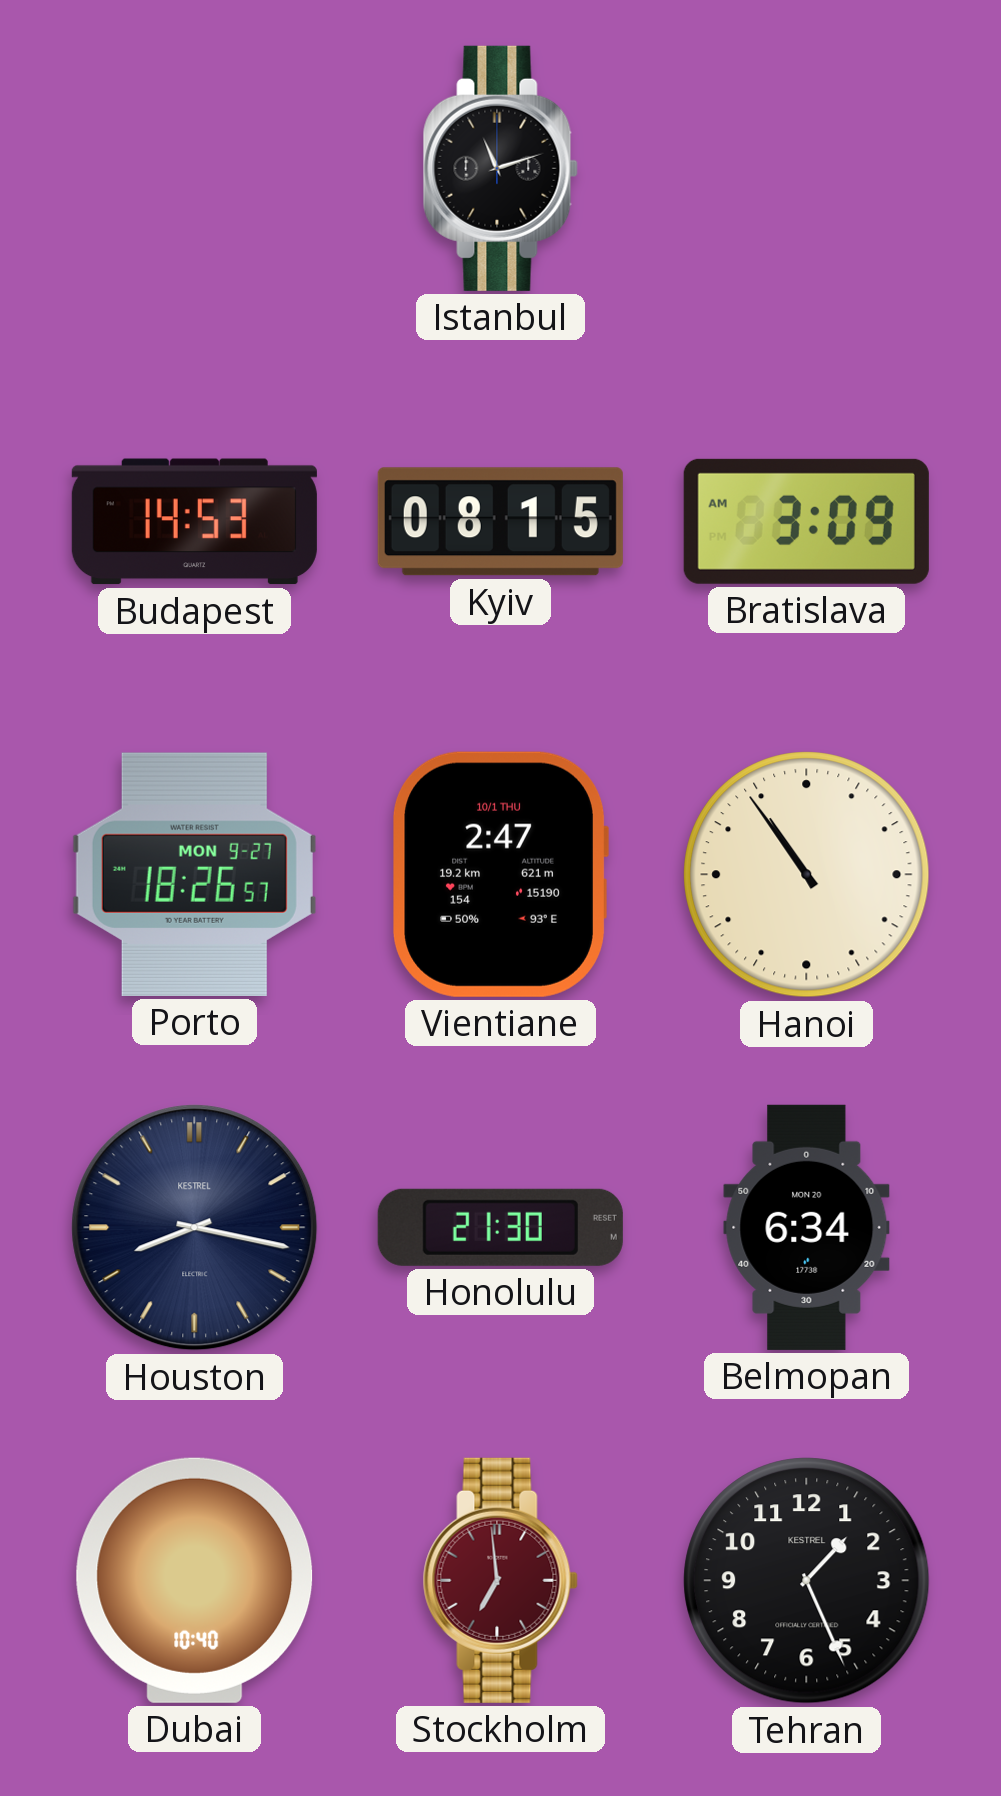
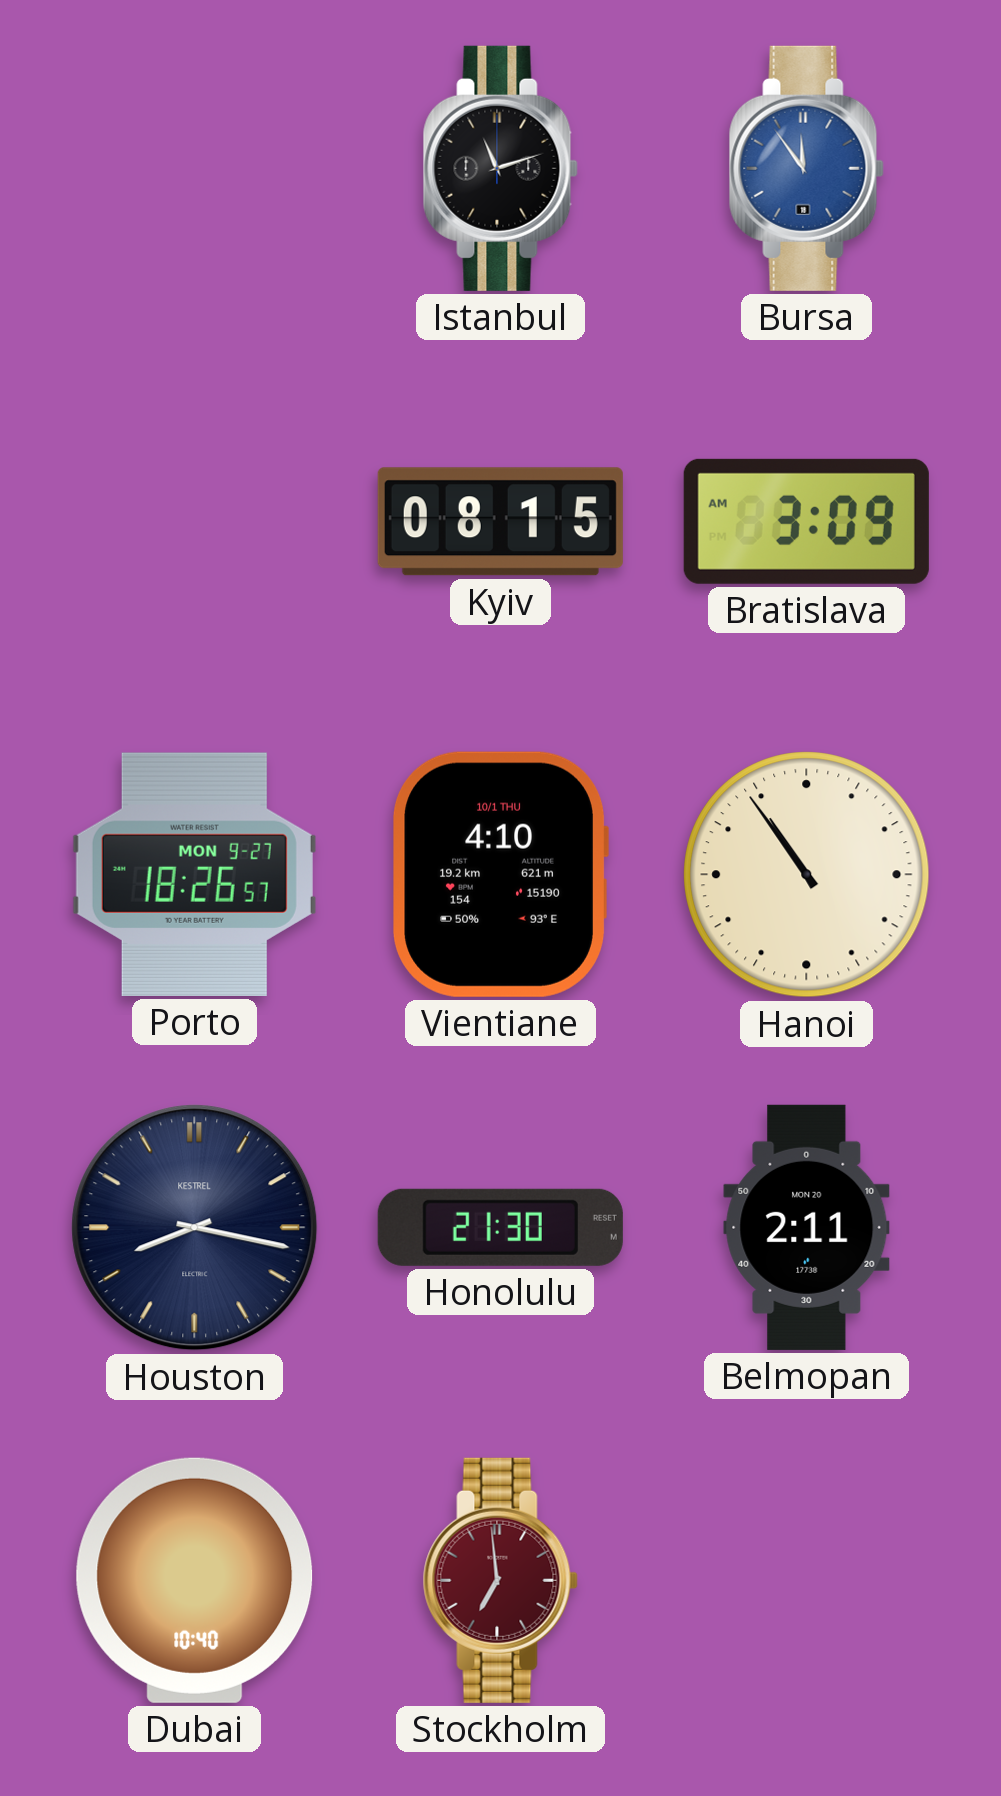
Bursa: none -> 11:54
Budapest: 14:53 -> none
Vientiane: 2:47 -> 4:10
Belmopan: 6:34 -> 2:11
Tehran: 1:26 -> none
